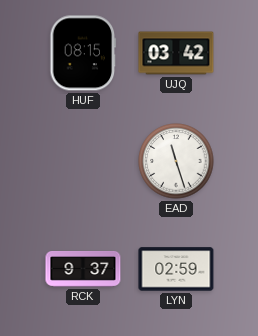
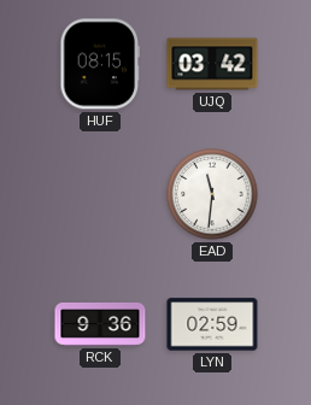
EAD: 11:27 -> 11:31
RCK: 9:37 -> 9:36
